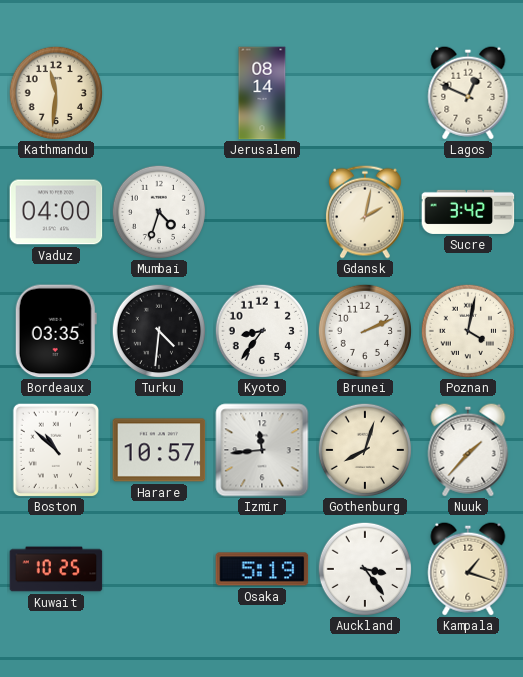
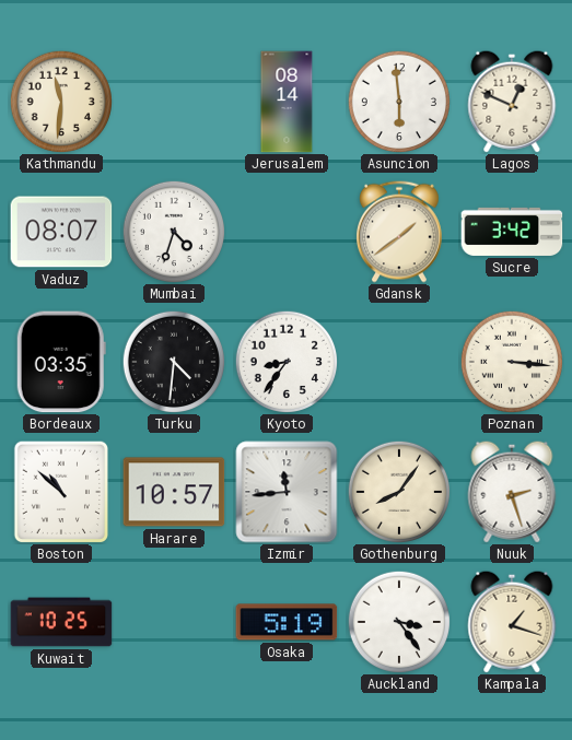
Asuncion: none -> 5:59
Vaduz: 04:00 -> 08:07
Gdansk: 2:02 -> 1:39
Brunei: 2:11 -> none
Poznan: 4:02 -> 3:16
Gothenburg: 8:03 -> 8:06
Nuuk: 1:37 -> 2:27
